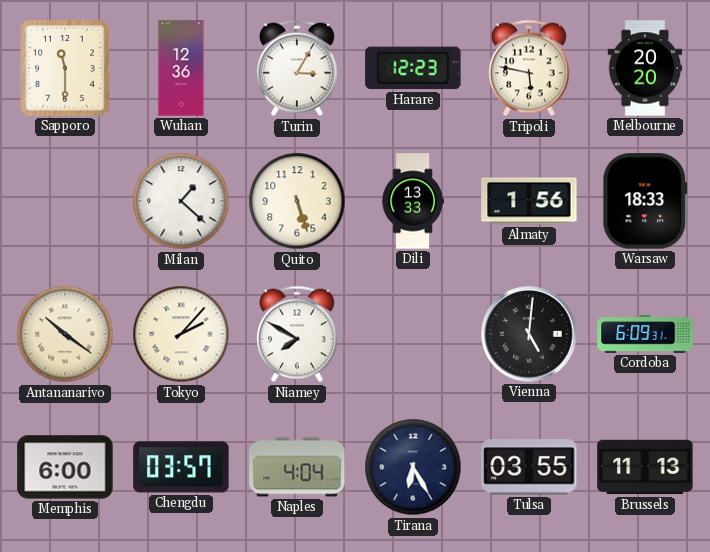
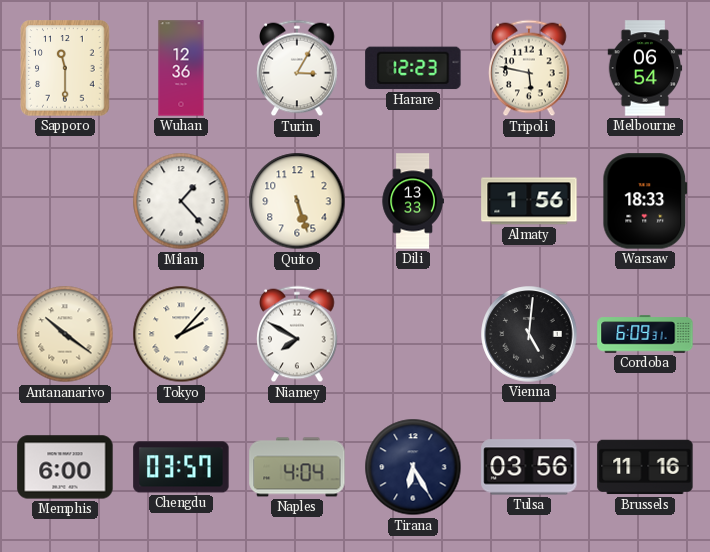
Melbourne: 20:20 -> 06:54
Milan: 1:22 -> 1:23
Tulsa: 03:55 -> 03:56
Brussels: 11:13 -> 11:16
